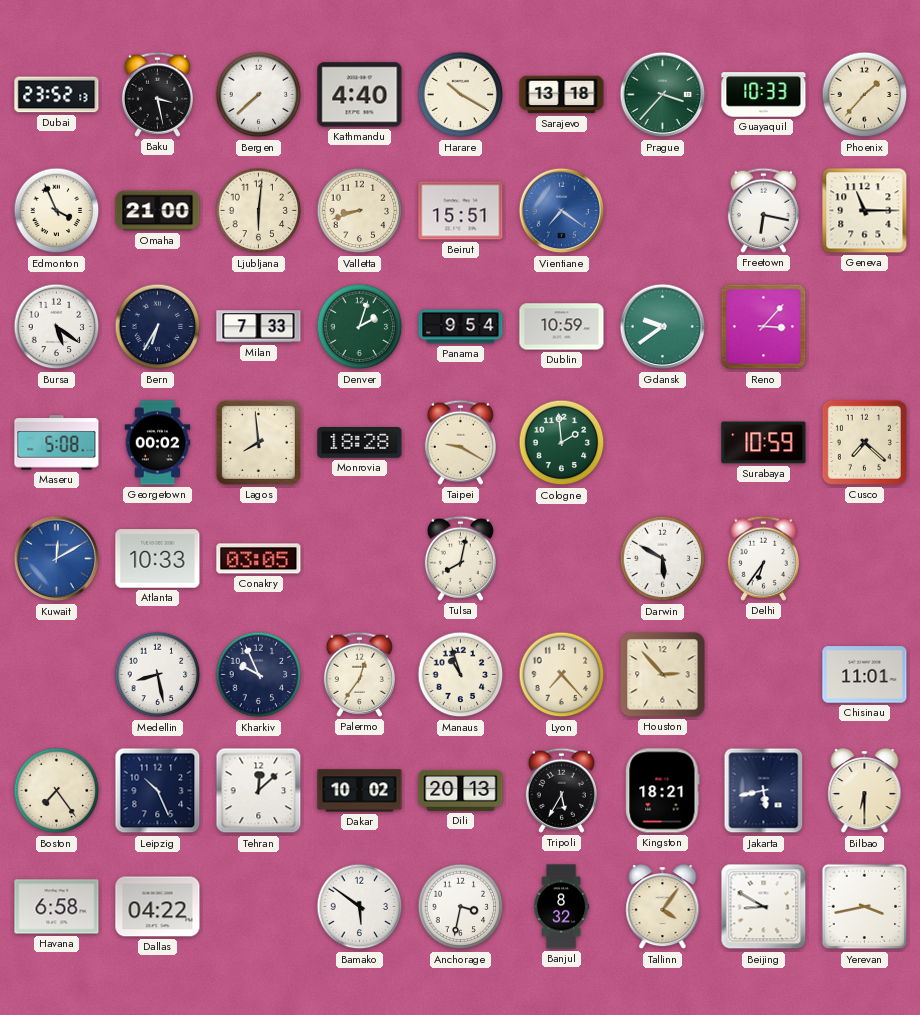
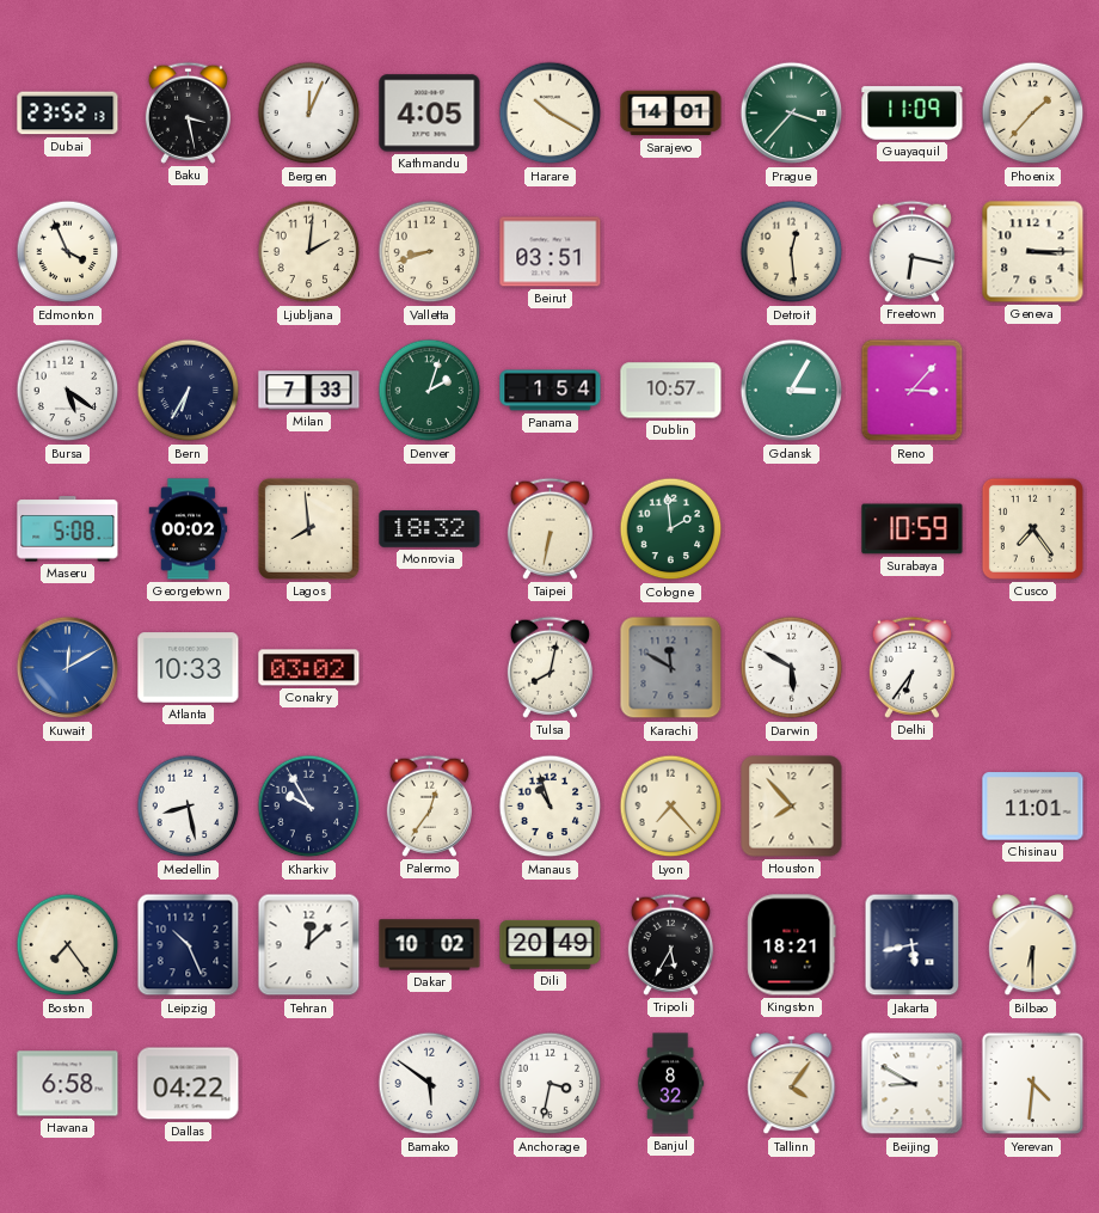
Bergen: 7:38 -> 12:04
Kathmandu: 4:40 -> 4:05
Sarajevo: 13:18 -> 14:01
Guayaquil: 10:33 -> 11:09
Omaha: 21:00 -> none
Ljubljana: 6:01 -> 2:01
Beirut: 15:51 -> 03:51
Vientiane: 7:21 -> none
Detroit: none -> 12:29
Geneva: 11:15 -> 3:15
Panama: 9:54 -> 1:54
Dublin: 10:59 -> 10:57
Gdansk: 9:39 -> 3:05
Monrovia: 18:28 -> 18:32
Taipei: 9:20 -> 6:32
Cusco: 7:22 -> 7:24
Conakry: 03:05 -> 03:02
Karachi: none -> 11:50
Kharkiv: 9:56 -> 9:55
Houston: 2:53 -> 7:53
Dili: 20:13 -> 20:49
Yerevan: 3:43 -> 4:31
